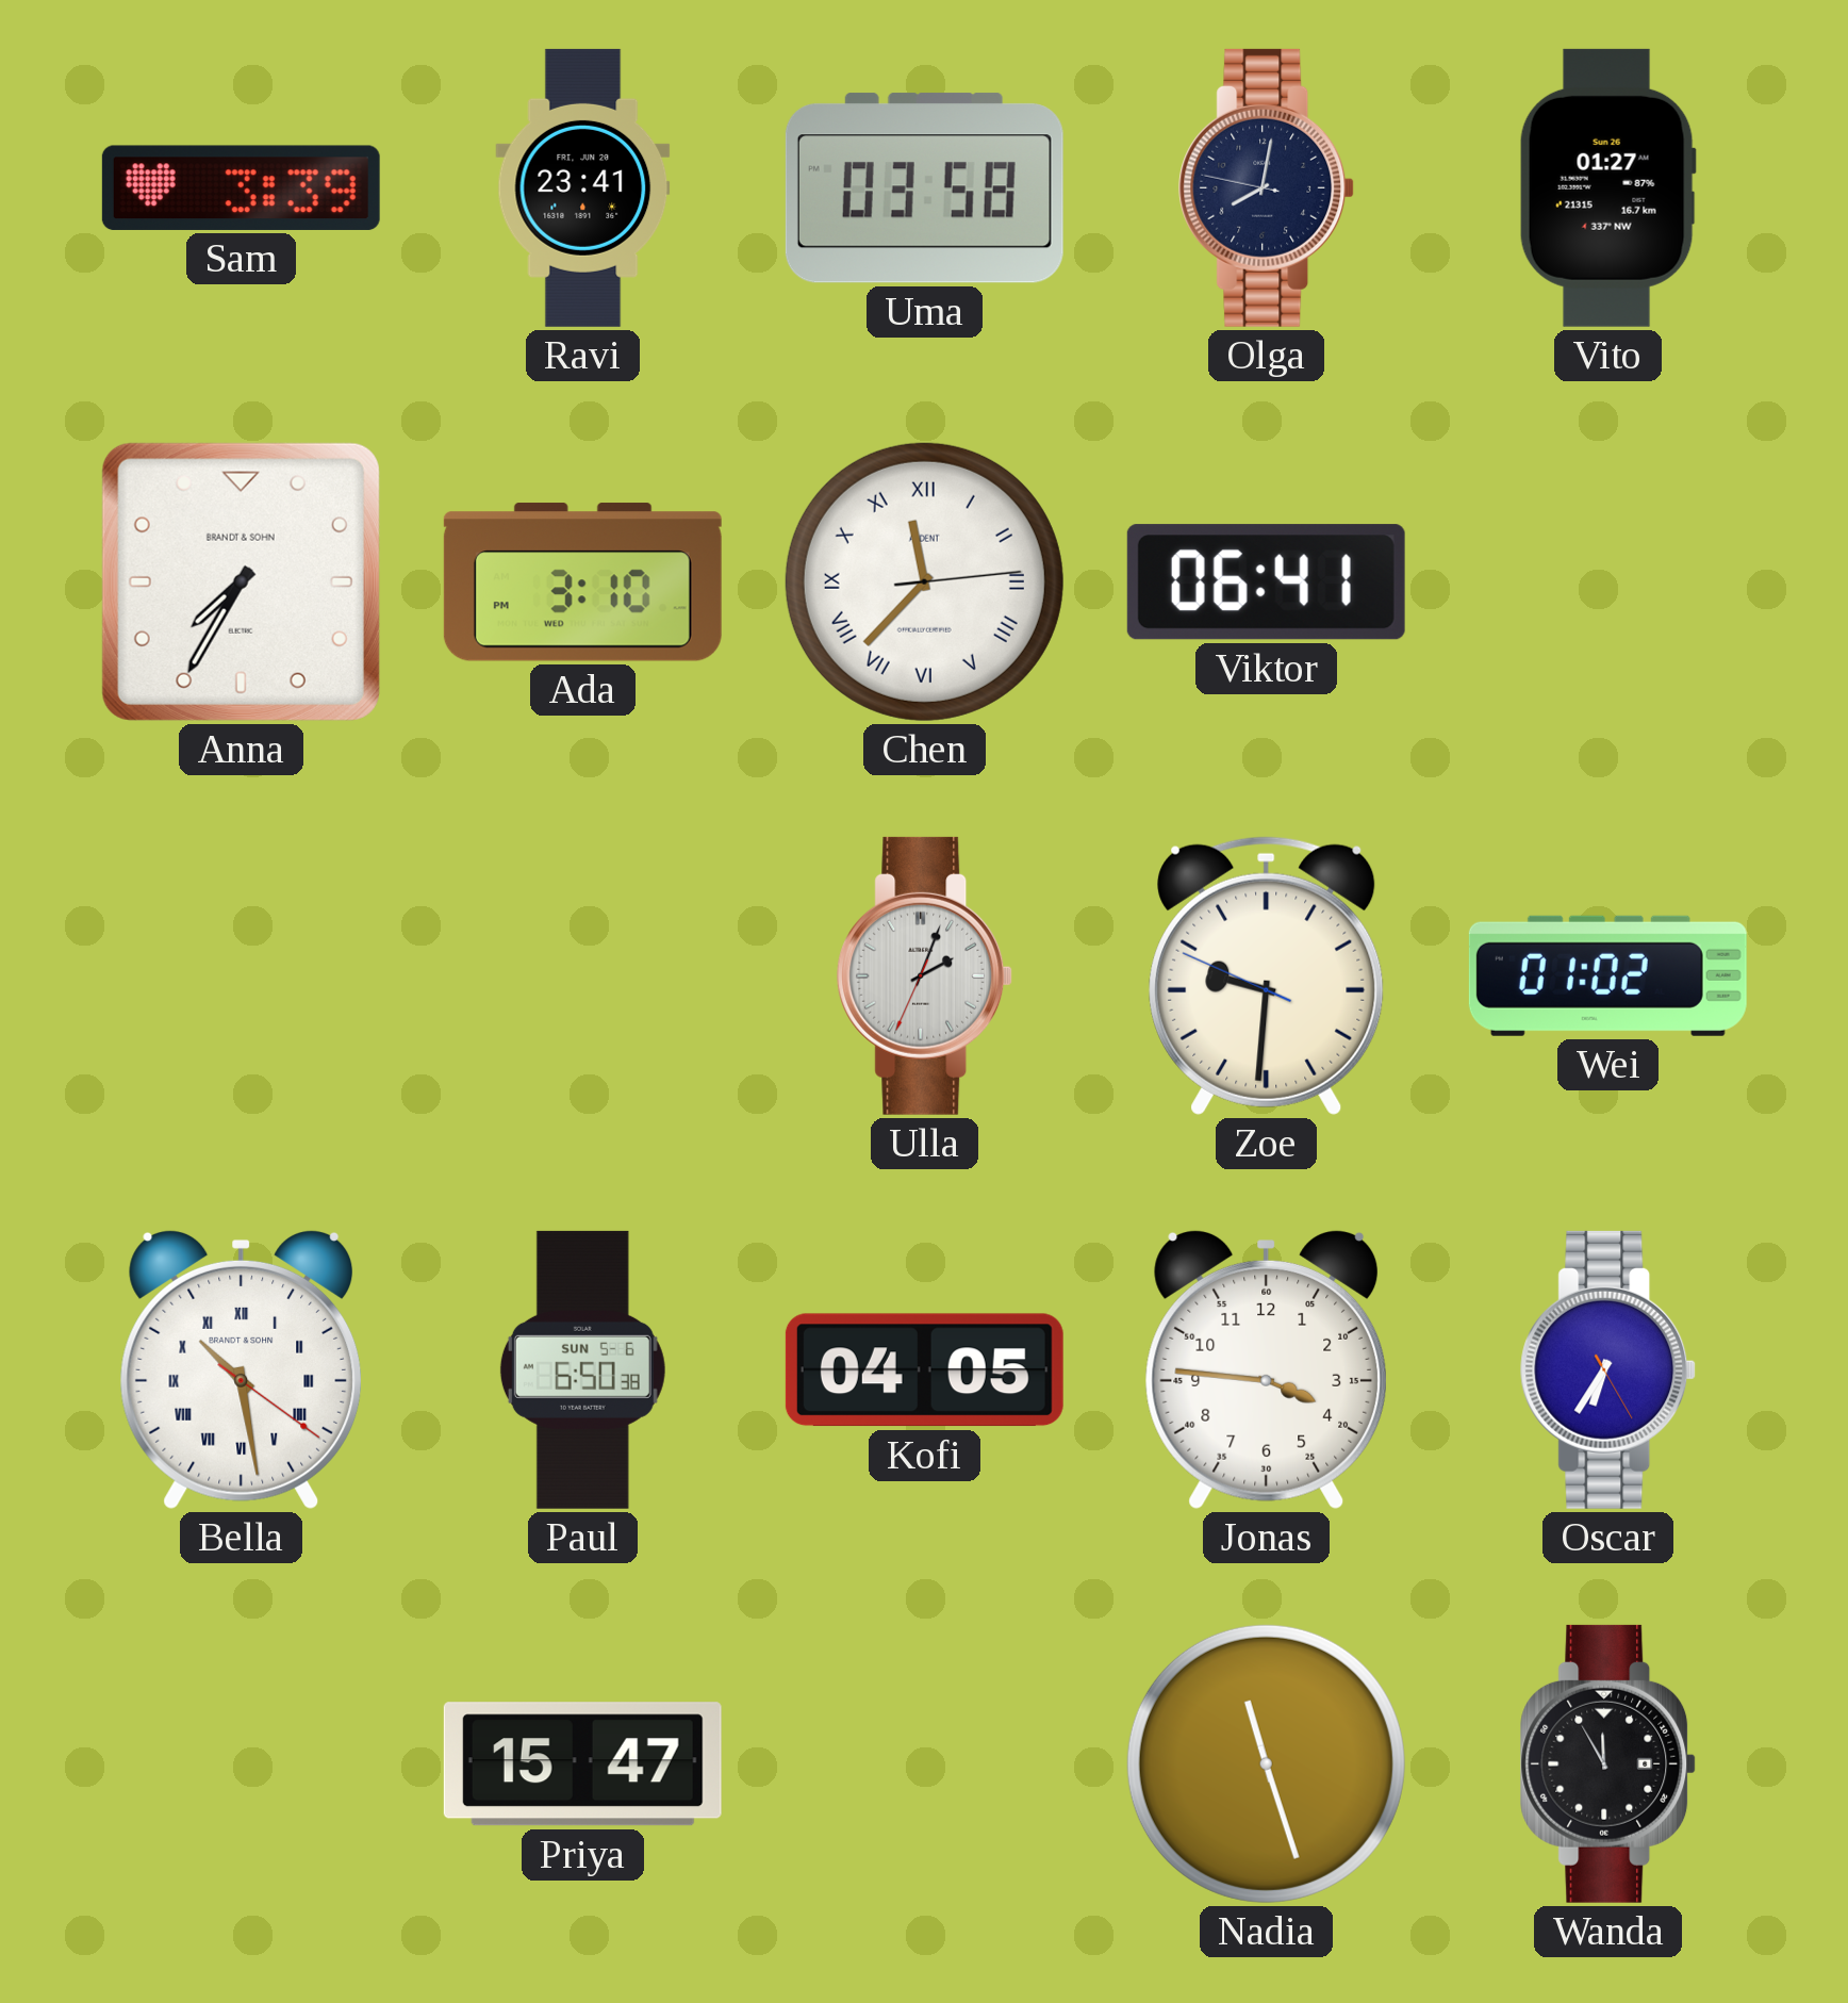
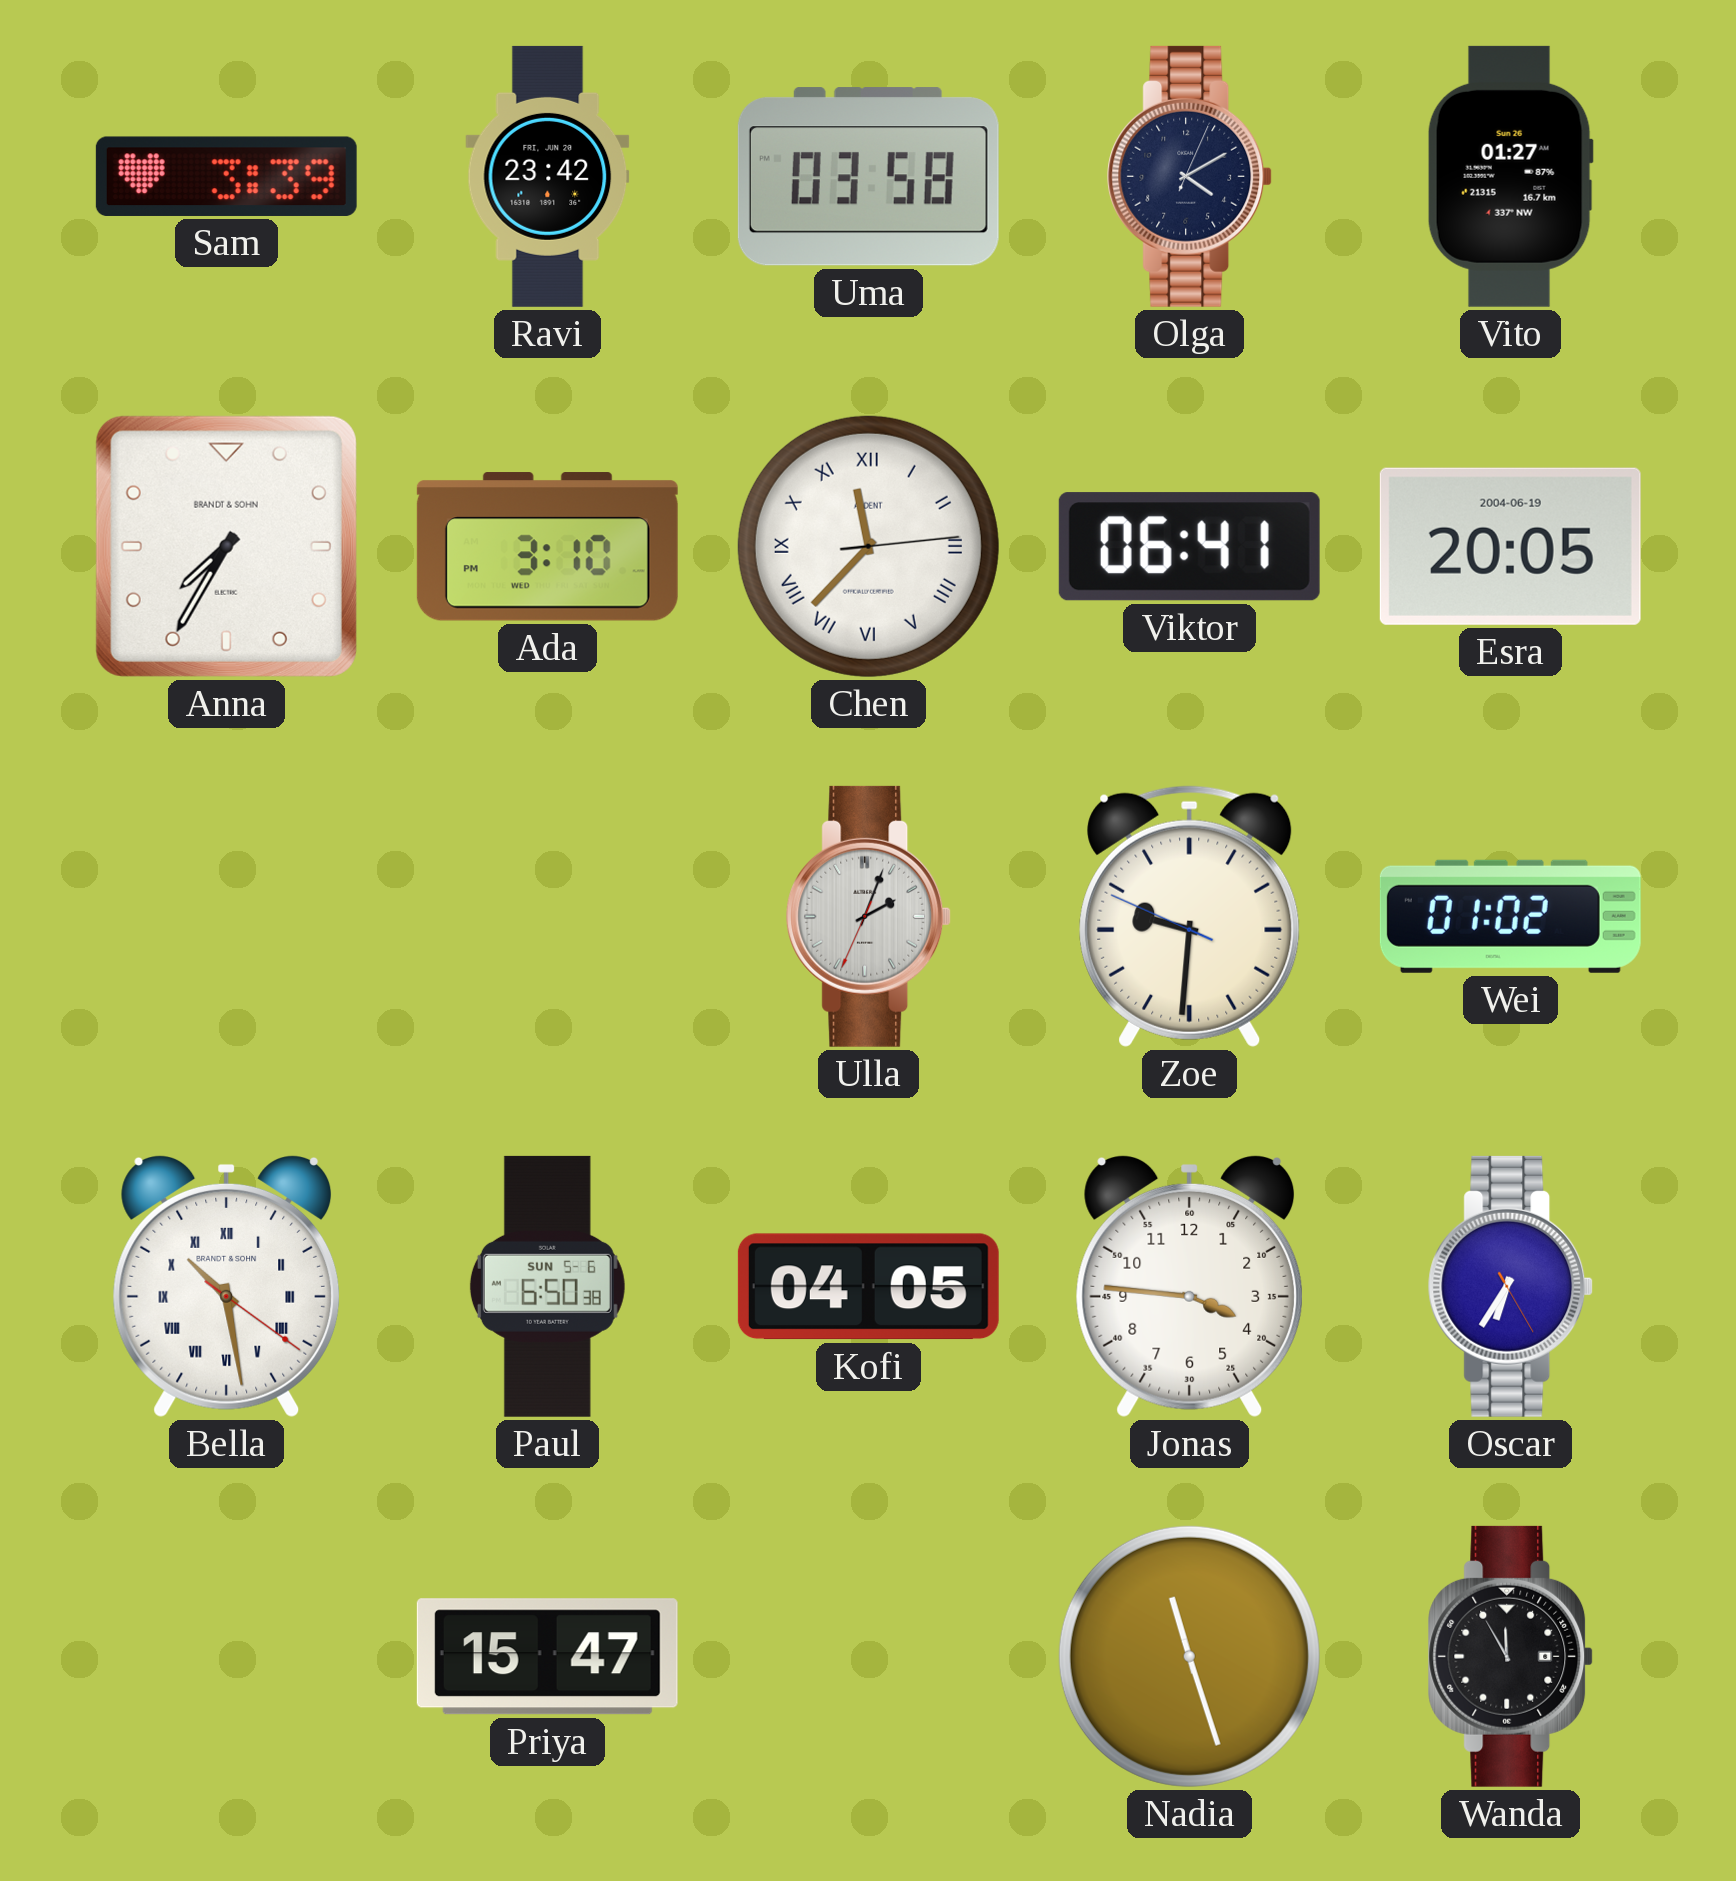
Ravi: 23:41 -> 23:42
Olga: 8:01 -> 4:10
Esra: none -> 20:05
